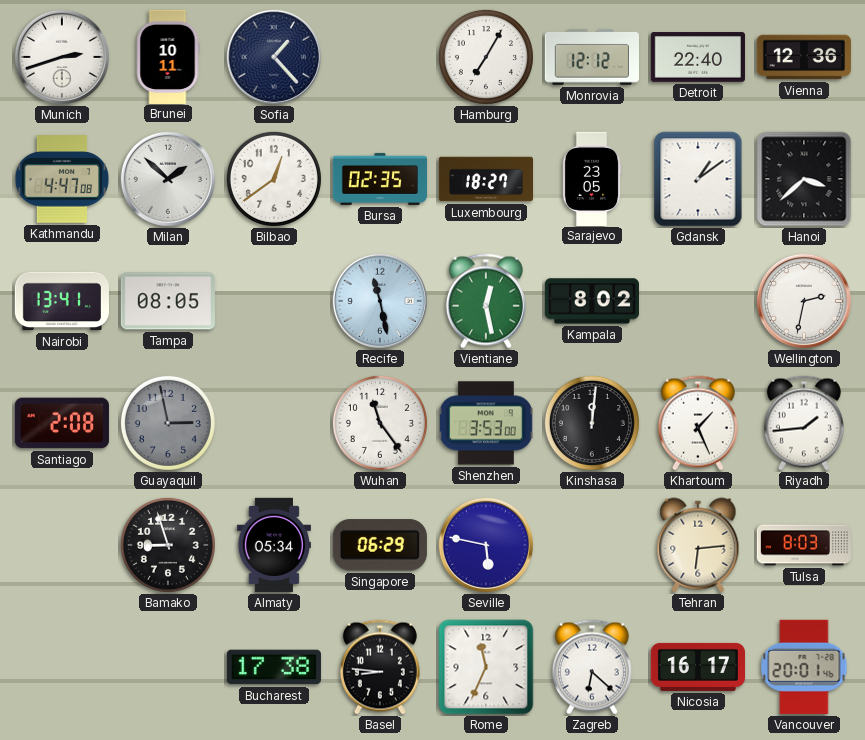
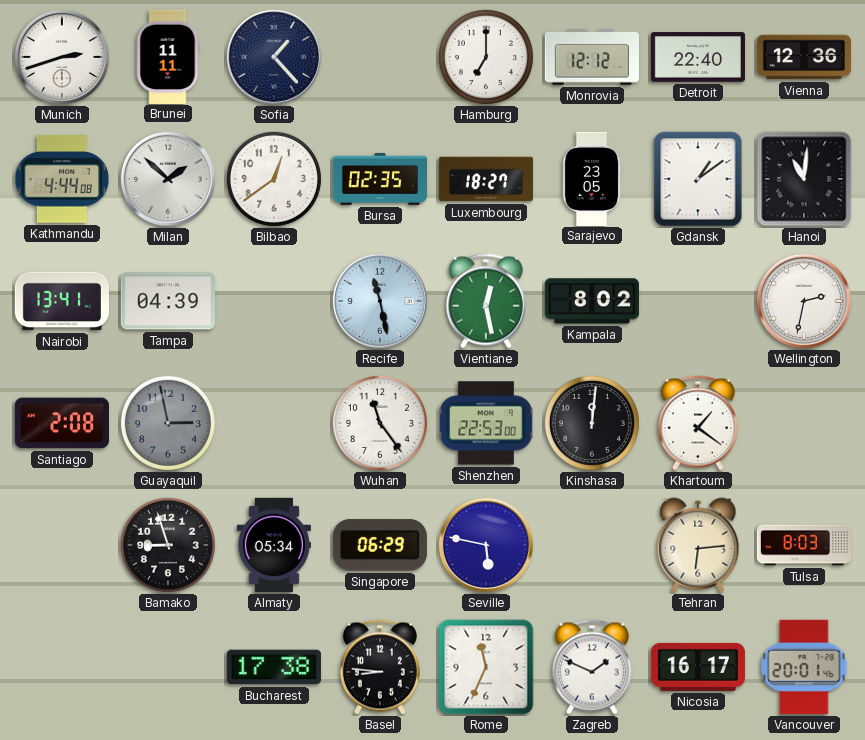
Brunei: 10:11 -> 11:11
Hamburg: 7:05 -> 7:00
Kathmandu: 4:47 -> 4:44
Hanoi: 3:38 -> 11:01
Tampa: 08:05 -> 04:39
Shenzhen: 3:53 -> 22:53
Khartoum: 1:26 -> 1:21
Riyadh: 1:44 -> none
Zagreb: 6:22 -> 1:49
